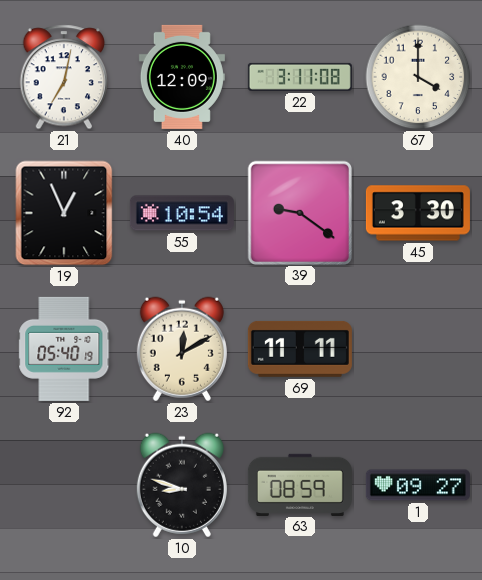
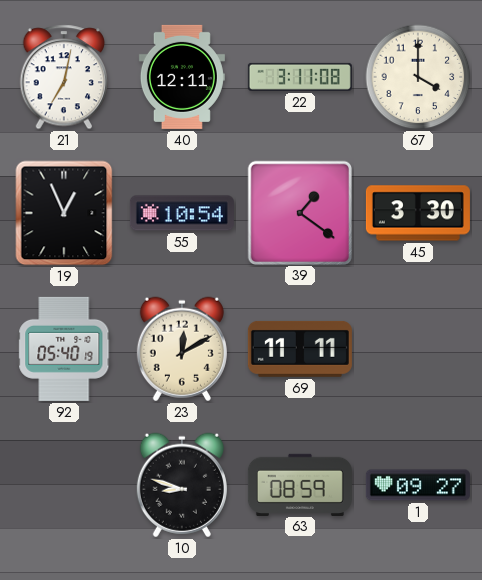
40: 12:09 -> 12:11
39: 9:21 -> 1:21
